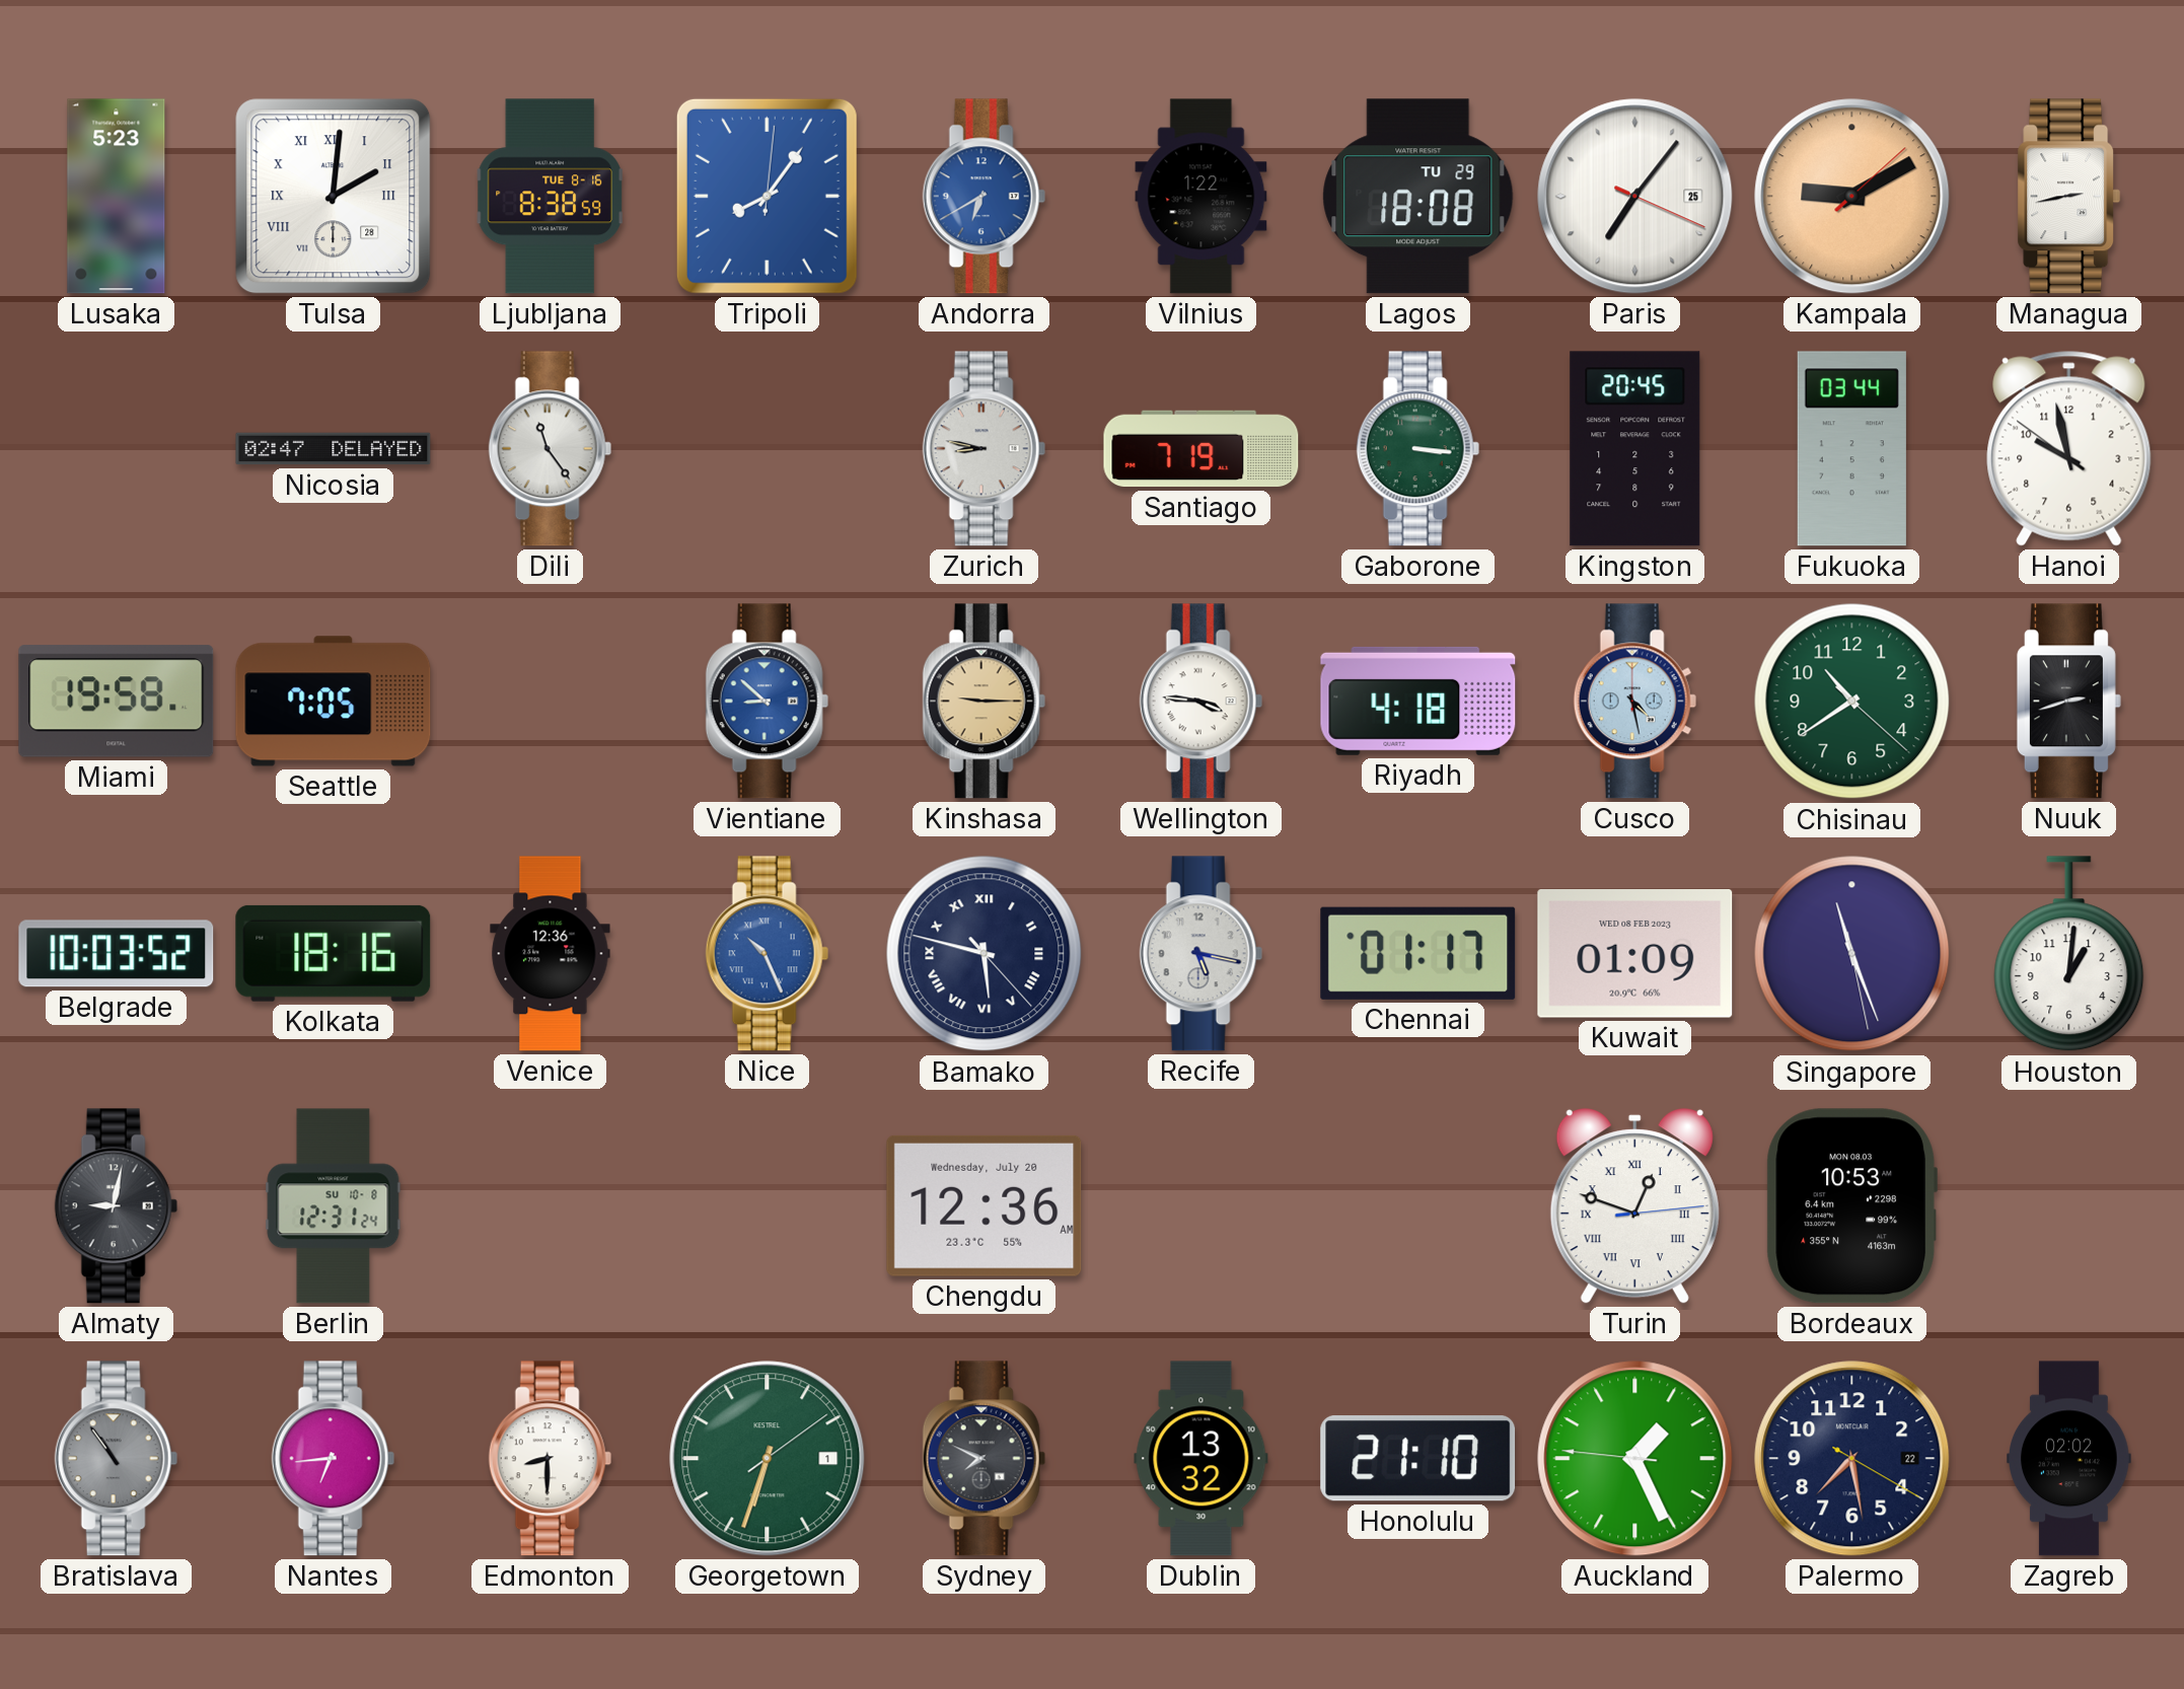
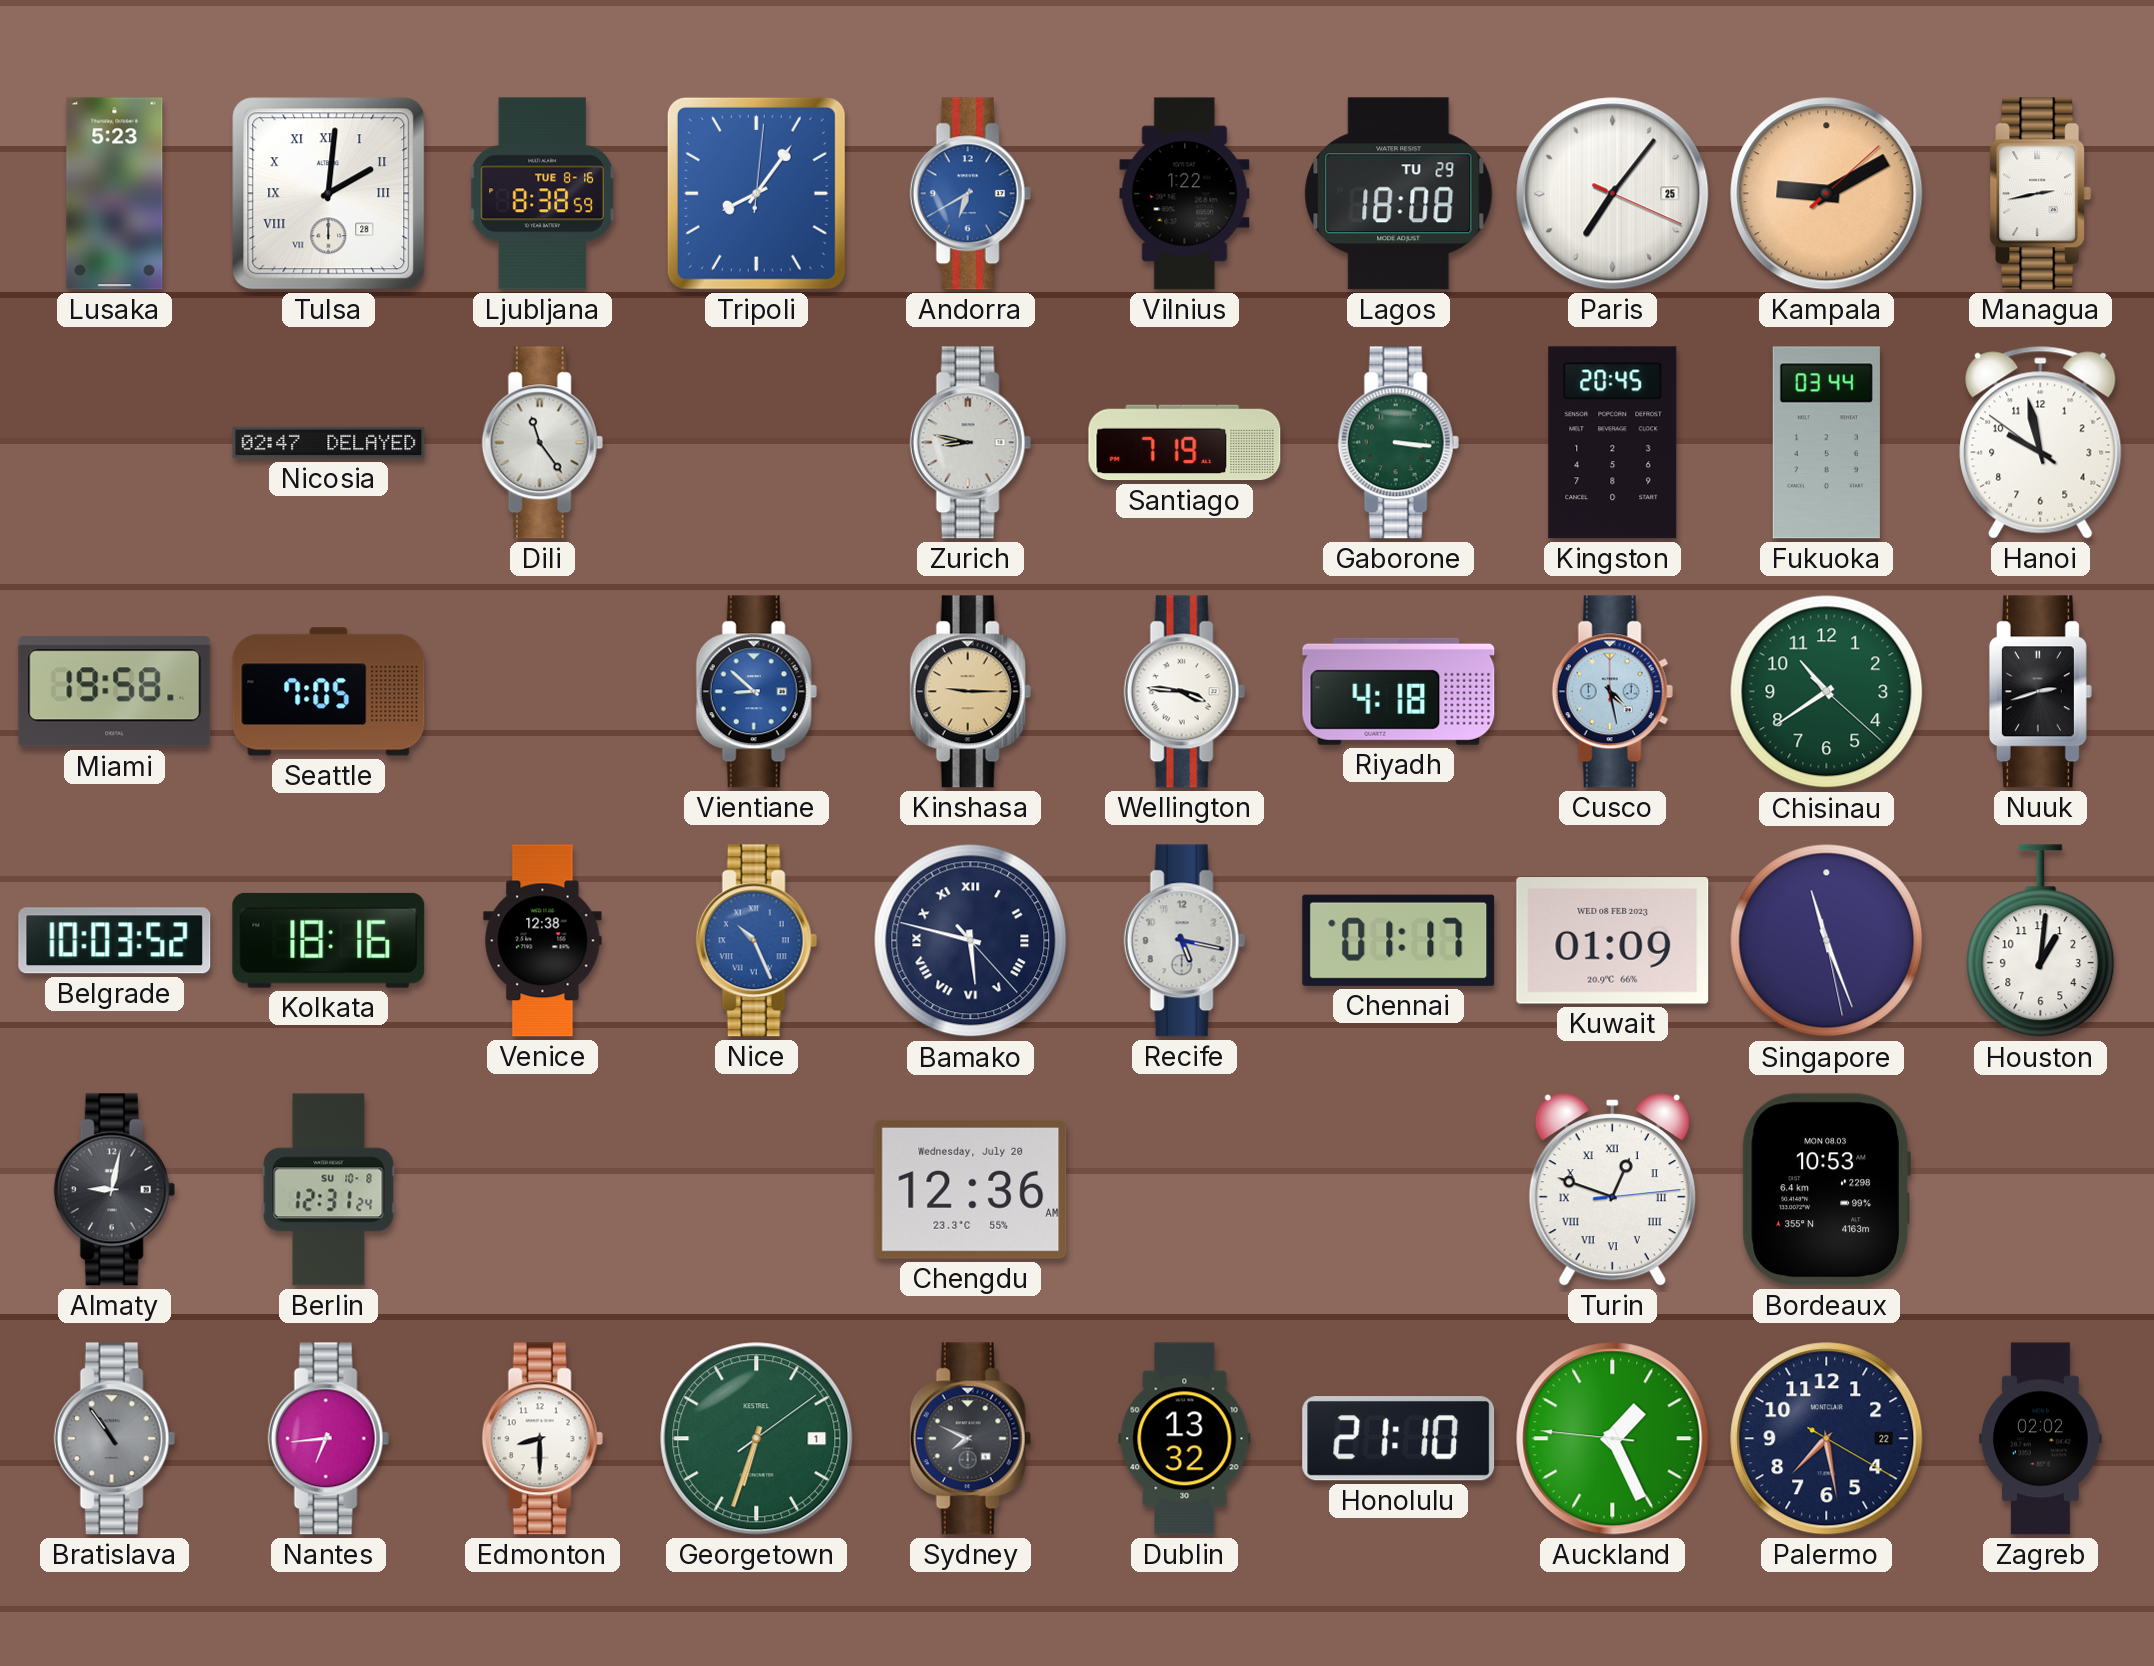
Venice: 12:36 -> 12:38
